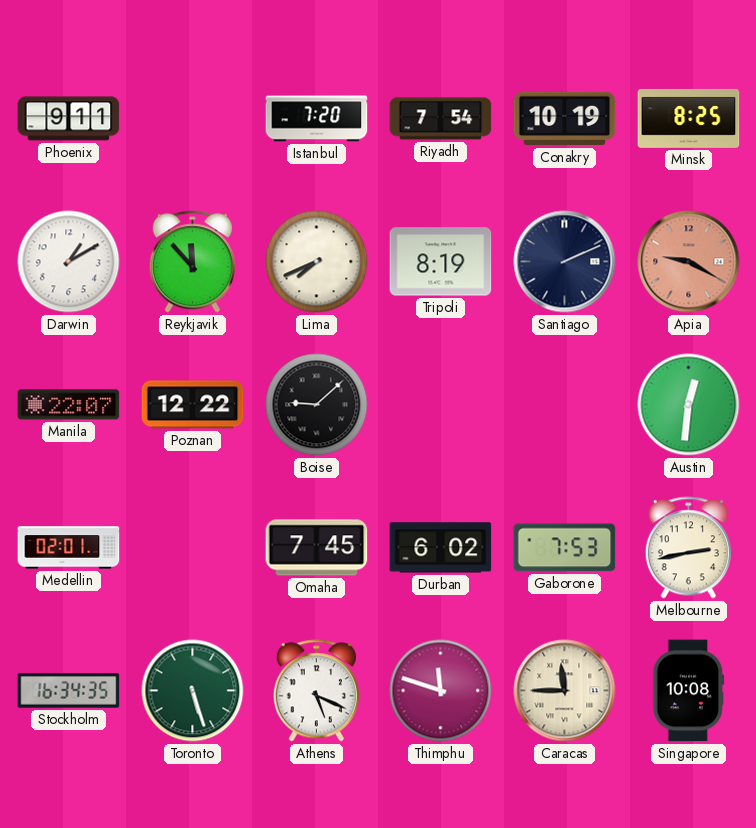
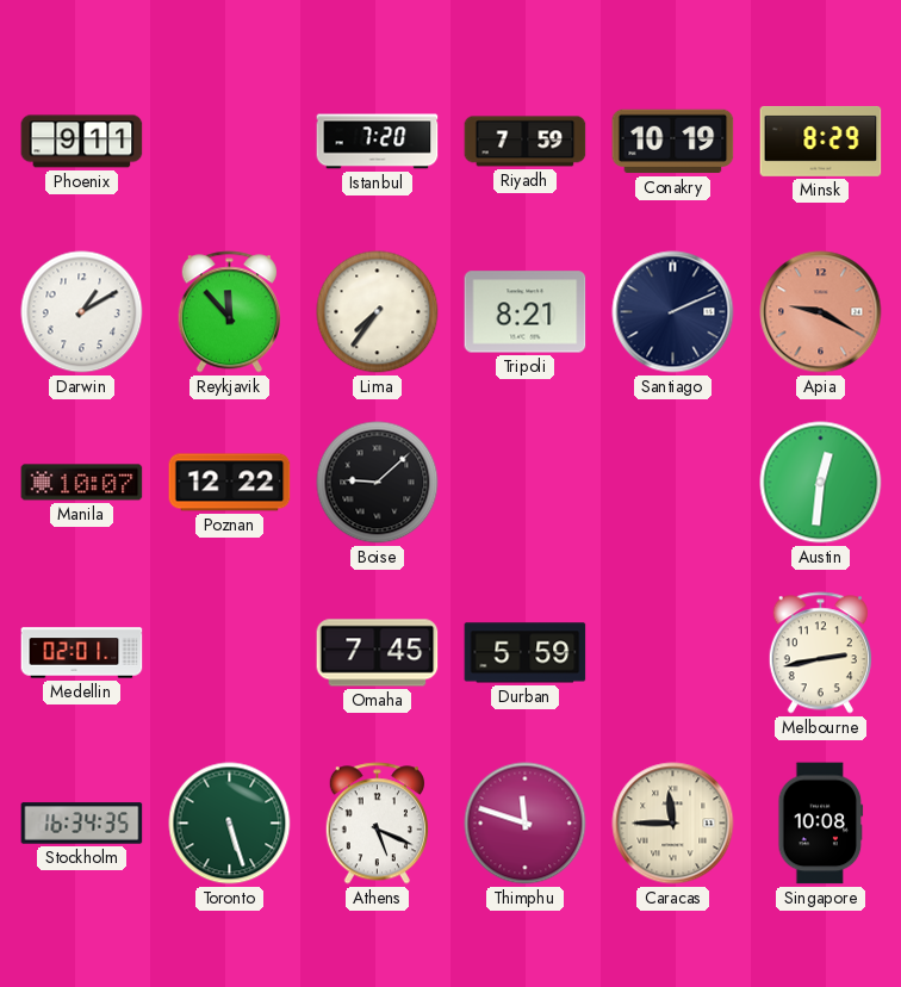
Riyadh: 7:54 -> 7:59
Minsk: 8:25 -> 8:29
Lima: 7:41 -> 7:36
Tripoli: 8:19 -> 8:21
Manila: 22:07 -> 10:07
Durban: 6:02 -> 5:59
Gaborone: 7:53 -> none
